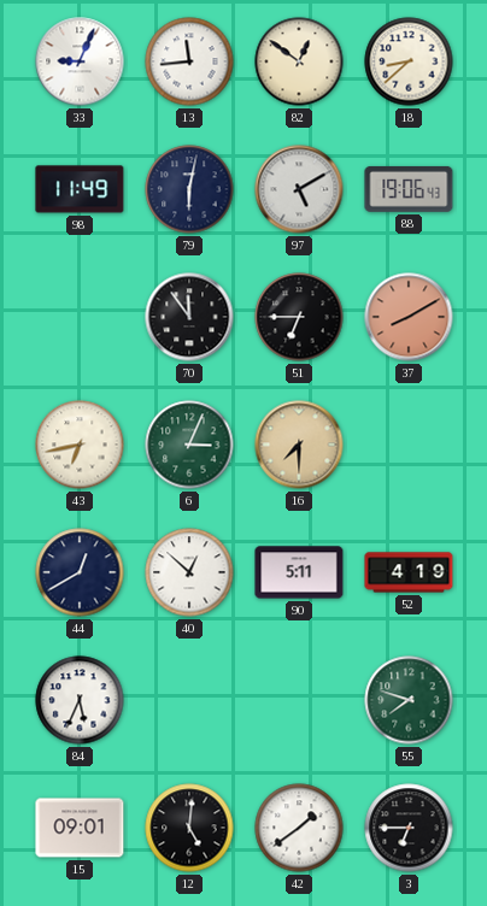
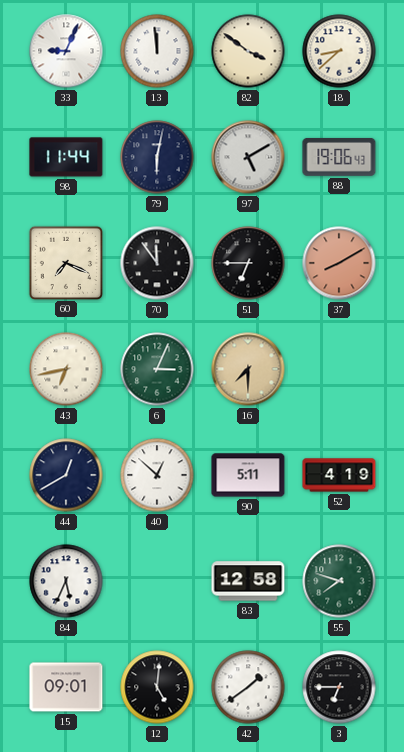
13: 11:44 -> 11:59
82: 12:51 -> 3:51
98: 11:49 -> 11:44
60: none -> 7:19
83: none -> 12:58
